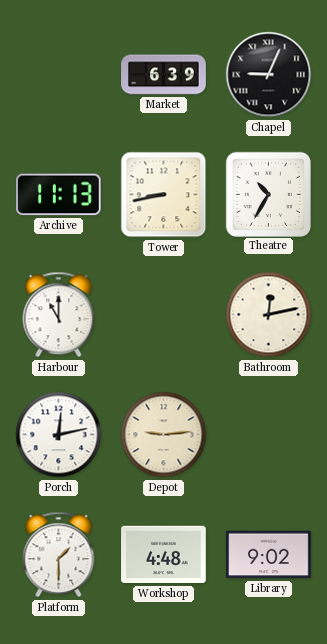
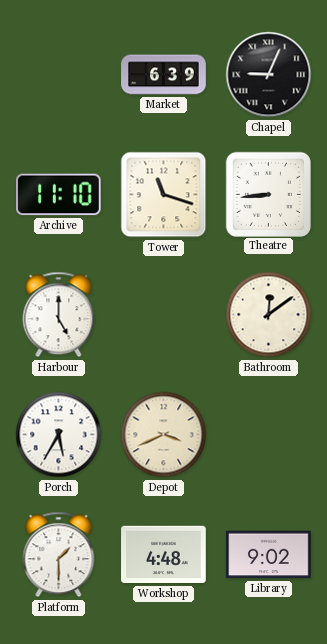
Archive: 11:13 -> 11:10
Tower: 8:43 -> 11:18
Theatre: 10:35 -> 8:44
Harbour: 11:00 -> 5:00
Bathroom: 12:13 -> 12:09
Porch: 12:13 -> 5:35
Depot: 9:14 -> 3:41
